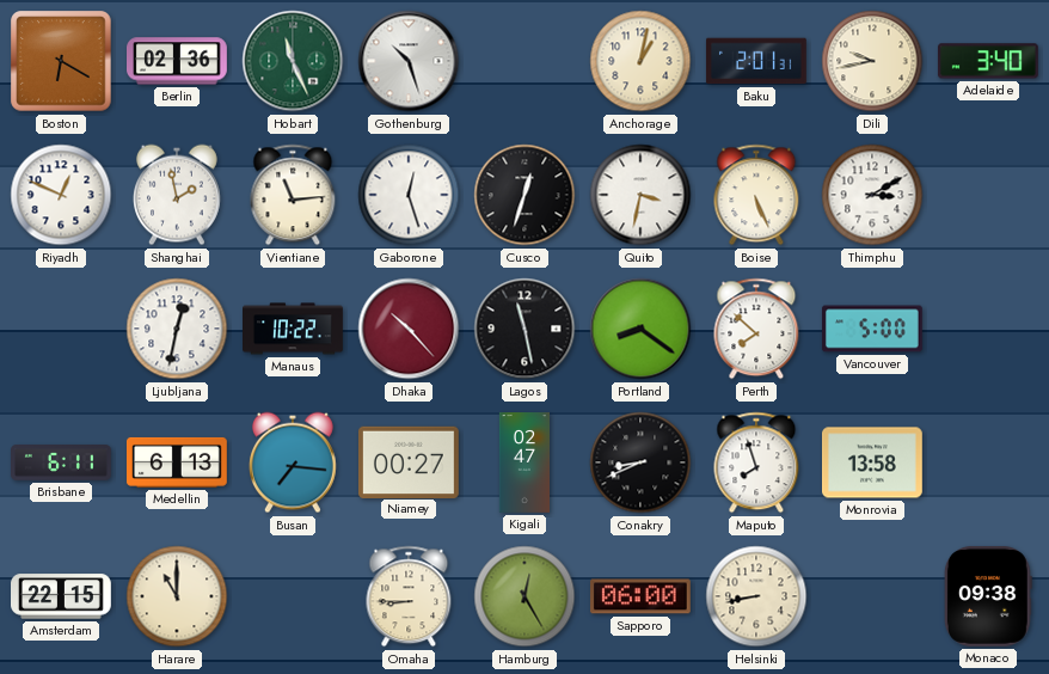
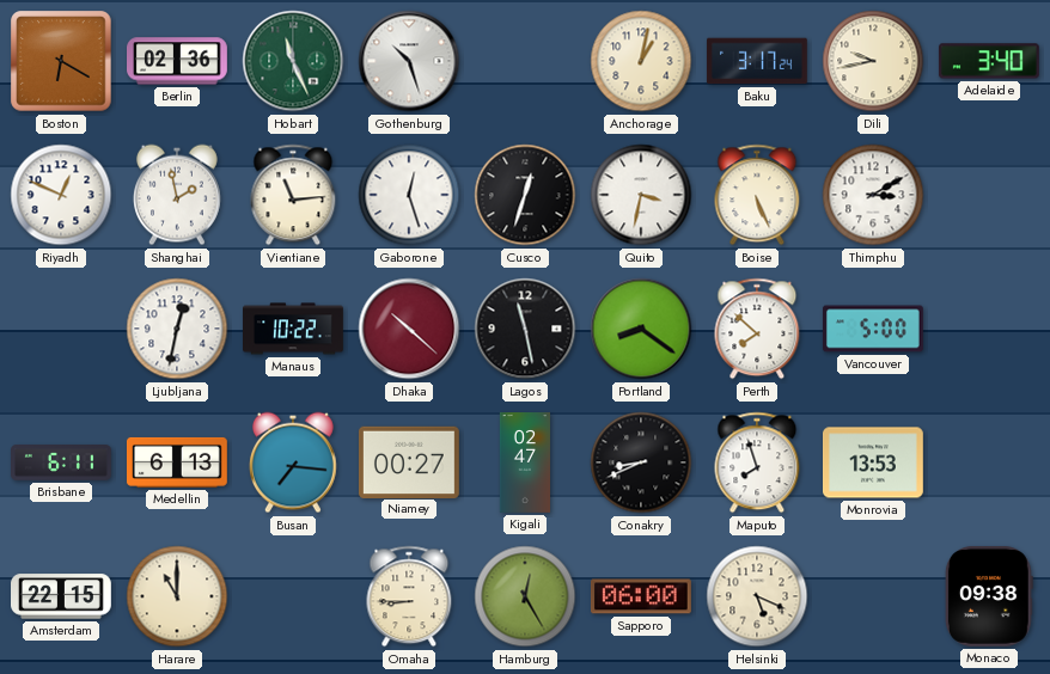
Baku: 2:01 -> 3:17
Dhaka: 10:23 -> 10:22
Monrovia: 13:58 -> 13:53
Helsinki: 8:43 -> 5:19
